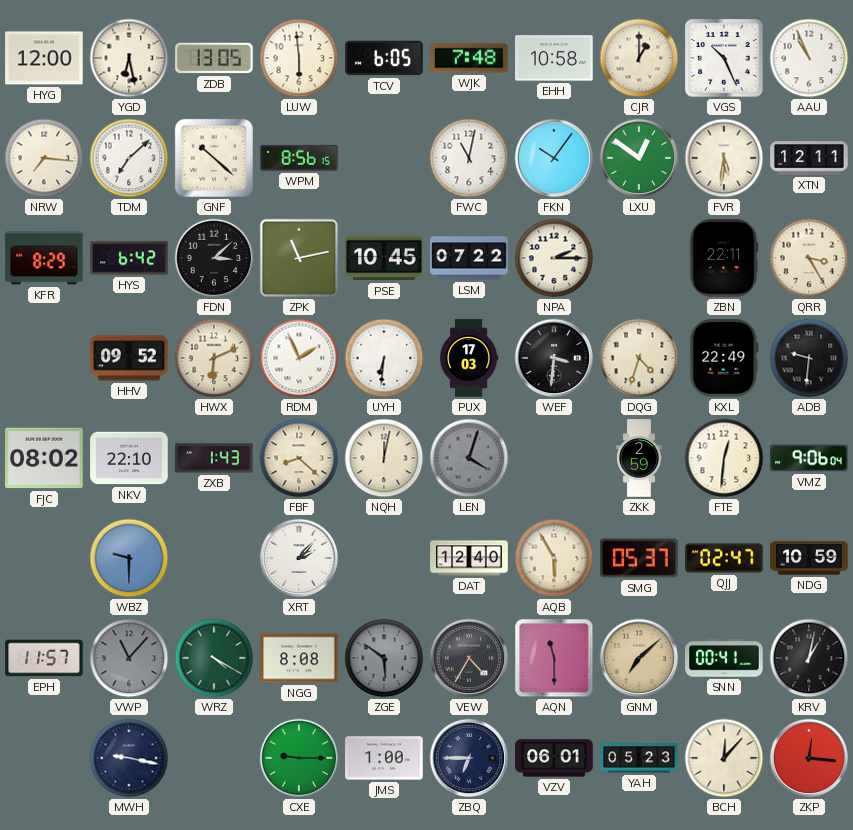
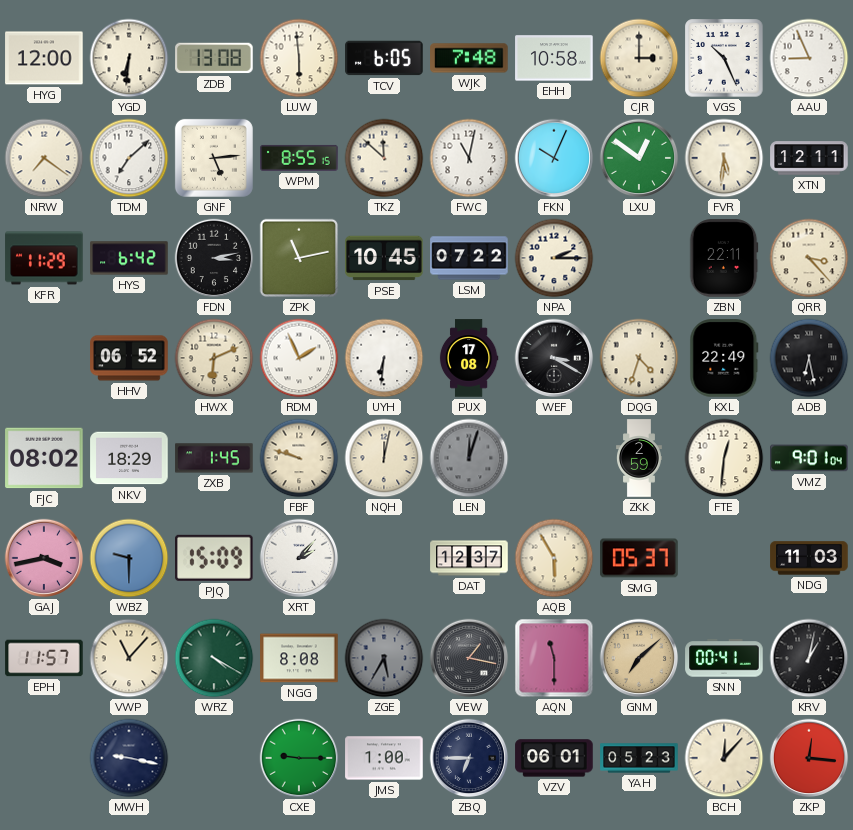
YGD: 6:28 -> 6:31
ZDB: 13:05 -> 13:08
CJR: 1:00 -> 3:00
AAU: 10:56 -> 8:56
NRW: 7:16 -> 7:21
GNF: 10:22 -> 5:14
WPM: 8:56 -> 8:55
TKZ: none -> 11:52
FKN: 10:06 -> 10:04
KFR: 8:29 -> 11:29
FDN: 3:08 -> 3:13
QRR: 3:25 -> 3:23
HHV: 09:52 -> 06:52
PUX: 17:03 -> 17:08
WEF: 3:31 -> 3:20
ADB: 9:31 -> 6:28
NKV: 22:10 -> 18:29
ZXB: 1:43 -> 1:45
FBF: 8:22 -> 9:48
LEN: 4:03 -> 12:03
VMZ: 9:06 -> 9:01
GAJ: none -> 3:43
PJQ: none -> 15:09
DAT: 12:40 -> 12:37
QJJ: 02:47 -> none
NDG: 10:59 -> 11:03
VWP dial: grey -> cream
ZGE: 5:51 -> 5:35
VEW: 4:35 -> 1:17
